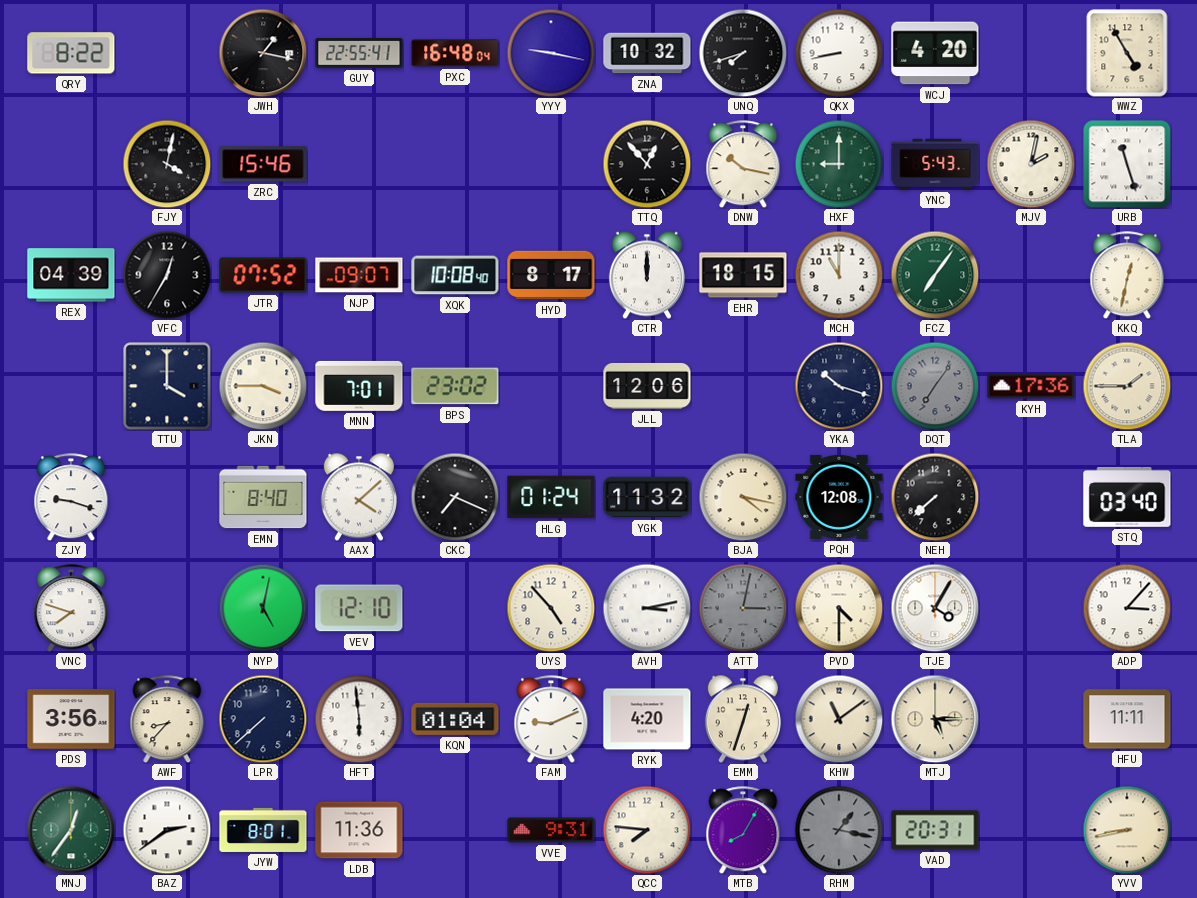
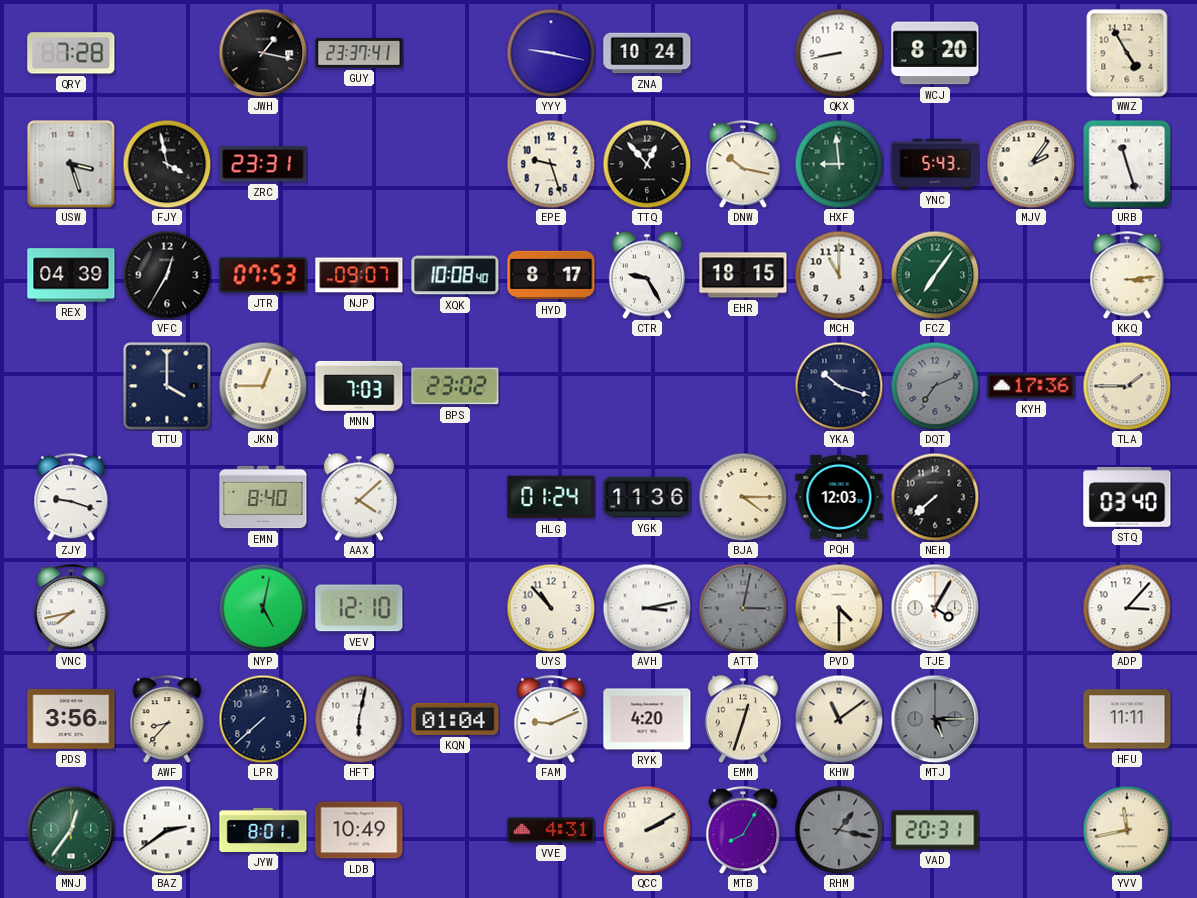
QRY: 8:22 -> 7:28
GUY: 22:55 -> 23:37
PXC: 16:48 -> none
ZNA: 10:32 -> 10:24
UNQ: 7:42 -> none
WCJ: 4:20 -> 8:20
USW: none -> 3:27
FJY: 4:02 -> 3:58
ZRC: 15:46 -> 23:31
EPE: none -> 9:27
HXF: 9:00 -> 8:59
MJV: 2:02 -> 2:06
JTR: 07:52 -> 07:53
CTR: 12:00 -> 9:25
KKQ: 12:32 -> 3:14
JKN: 3:45 -> 12:45
MNN: 7:01 -> 7:03
JLL: 12:06 -> none
DQT: 7:06 -> 7:11
CKC: 7:19 -> none
YGK: 11:32 -> 11:36
BJA: 4:17 -> 4:15
PQH: 12:08 -> 12:03
VNC: 7:48 -> 7:43
UYS: 4:53 -> 10:53
HFT: 5:59 -> 6:02
MTJ dial: cream -> grey
LDB: 11:36 -> 10:49
VVE: 9:31 -> 4:31
QCC: 7:46 -> 2:10
YVV: 8:43 -> 11:43
